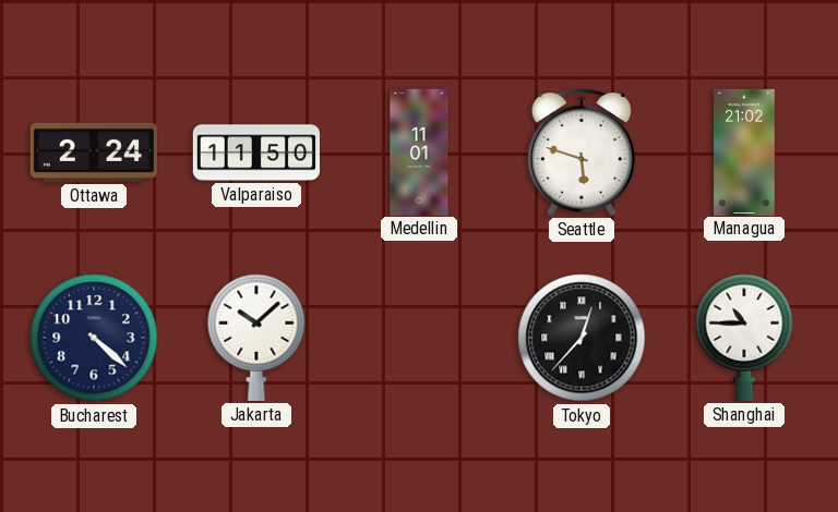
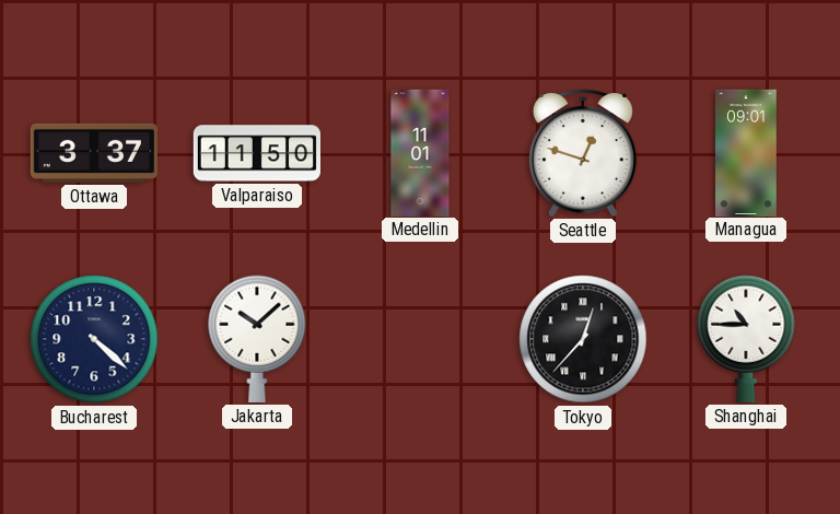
Ottawa: 2:24 -> 3:37
Seattle: 5:48 -> 12:48
Managua: 21:02 -> 09:01
